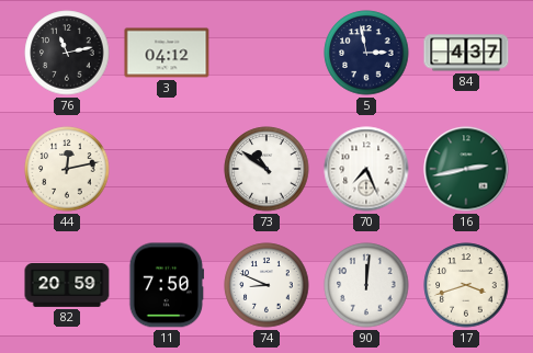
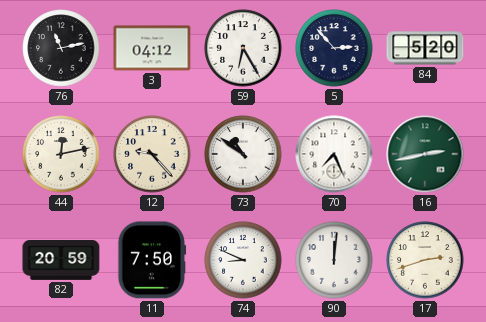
59: none -> 6:25
5: 2:58 -> 2:53
84: 4:37 -> 5:20
12: none -> 9:23
17: 3:42 -> 2:42
